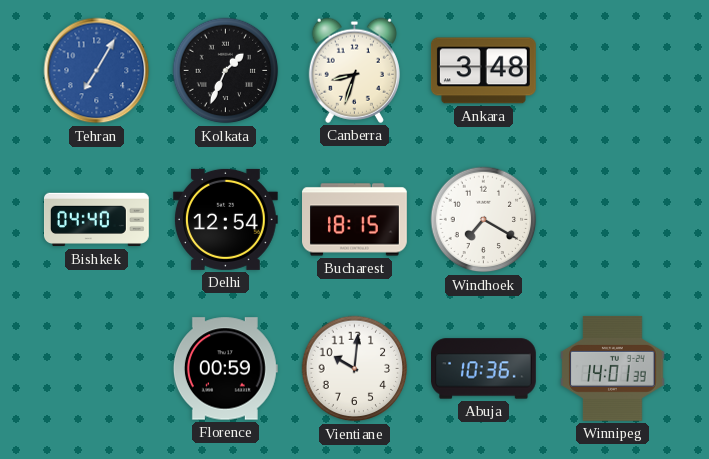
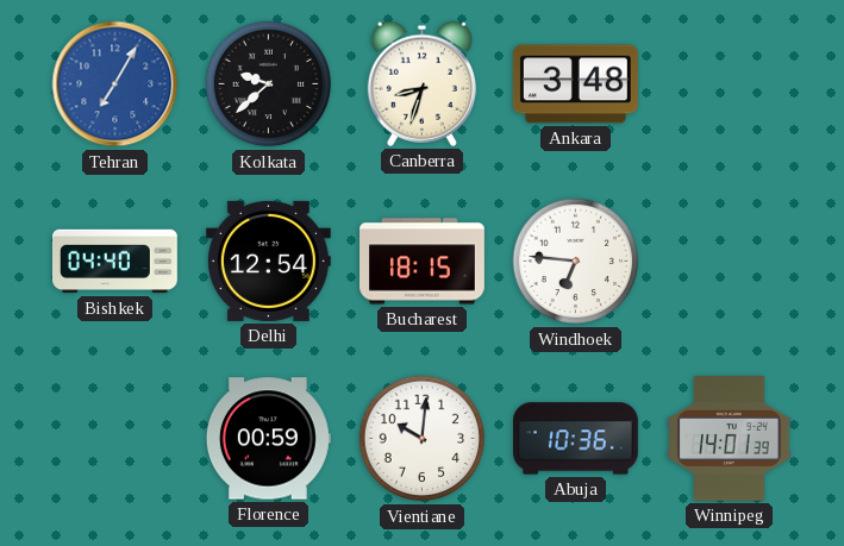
Kolkata: 1:34 -> 9:38
Windhoek: 7:20 -> 6:46
